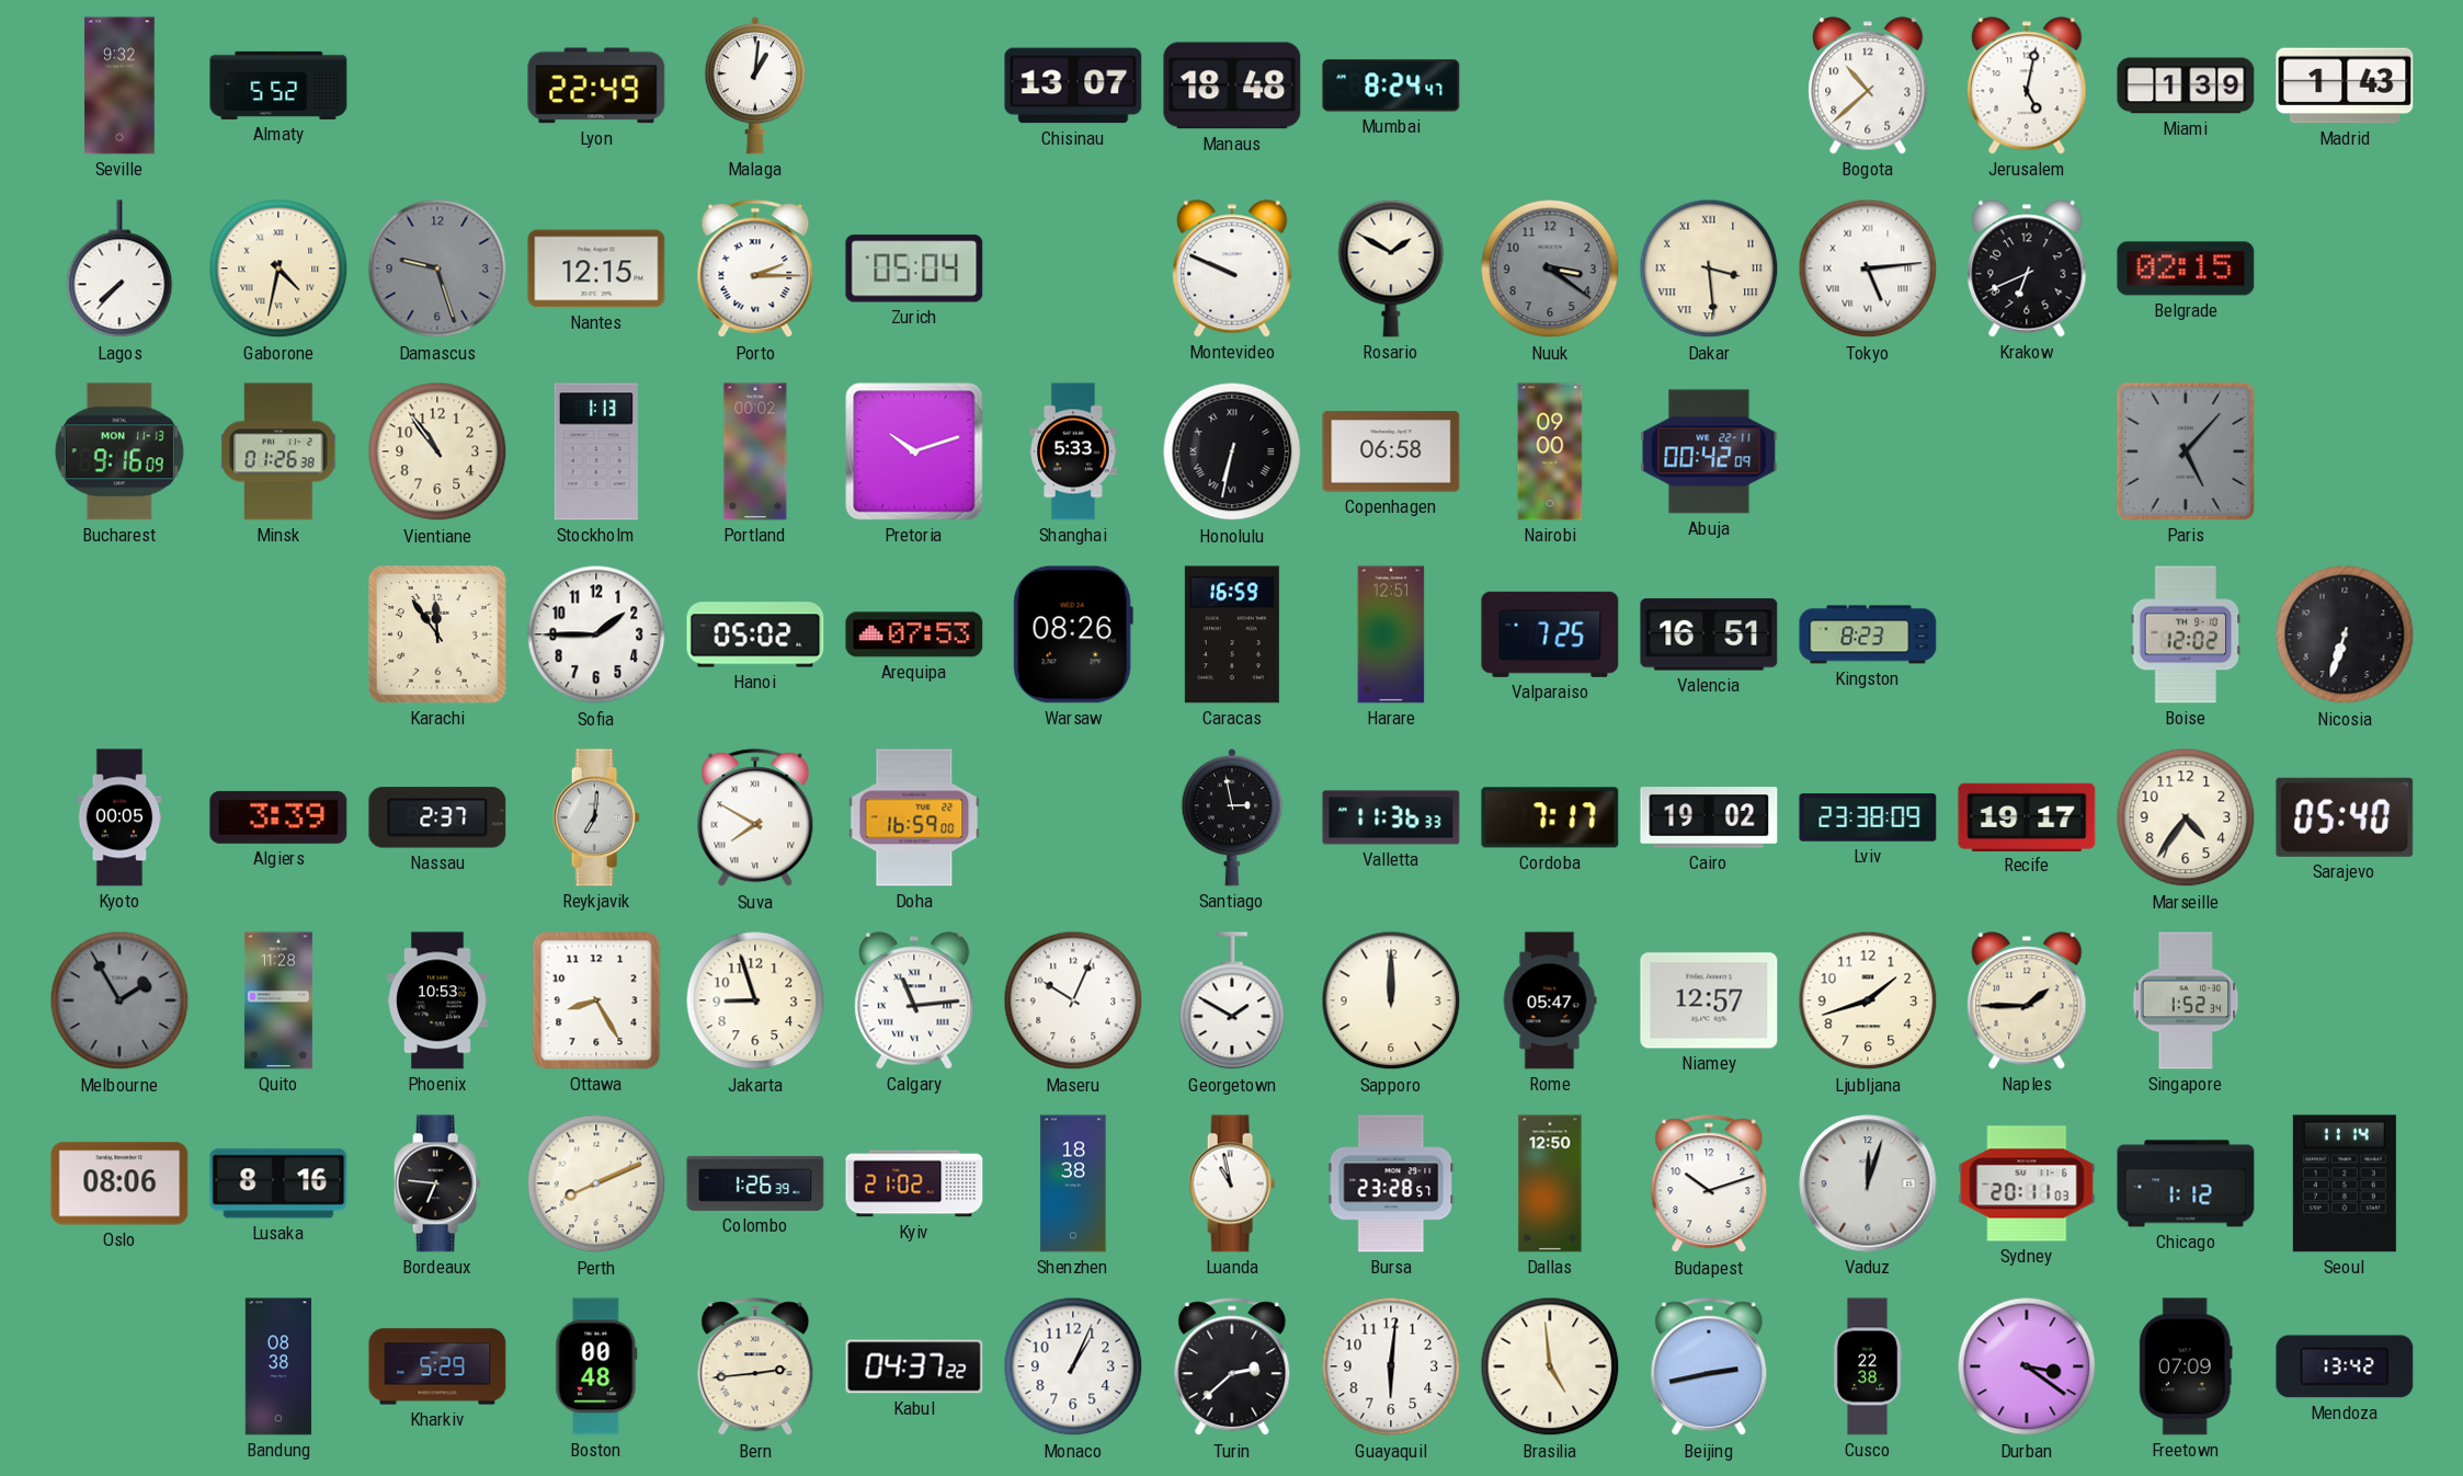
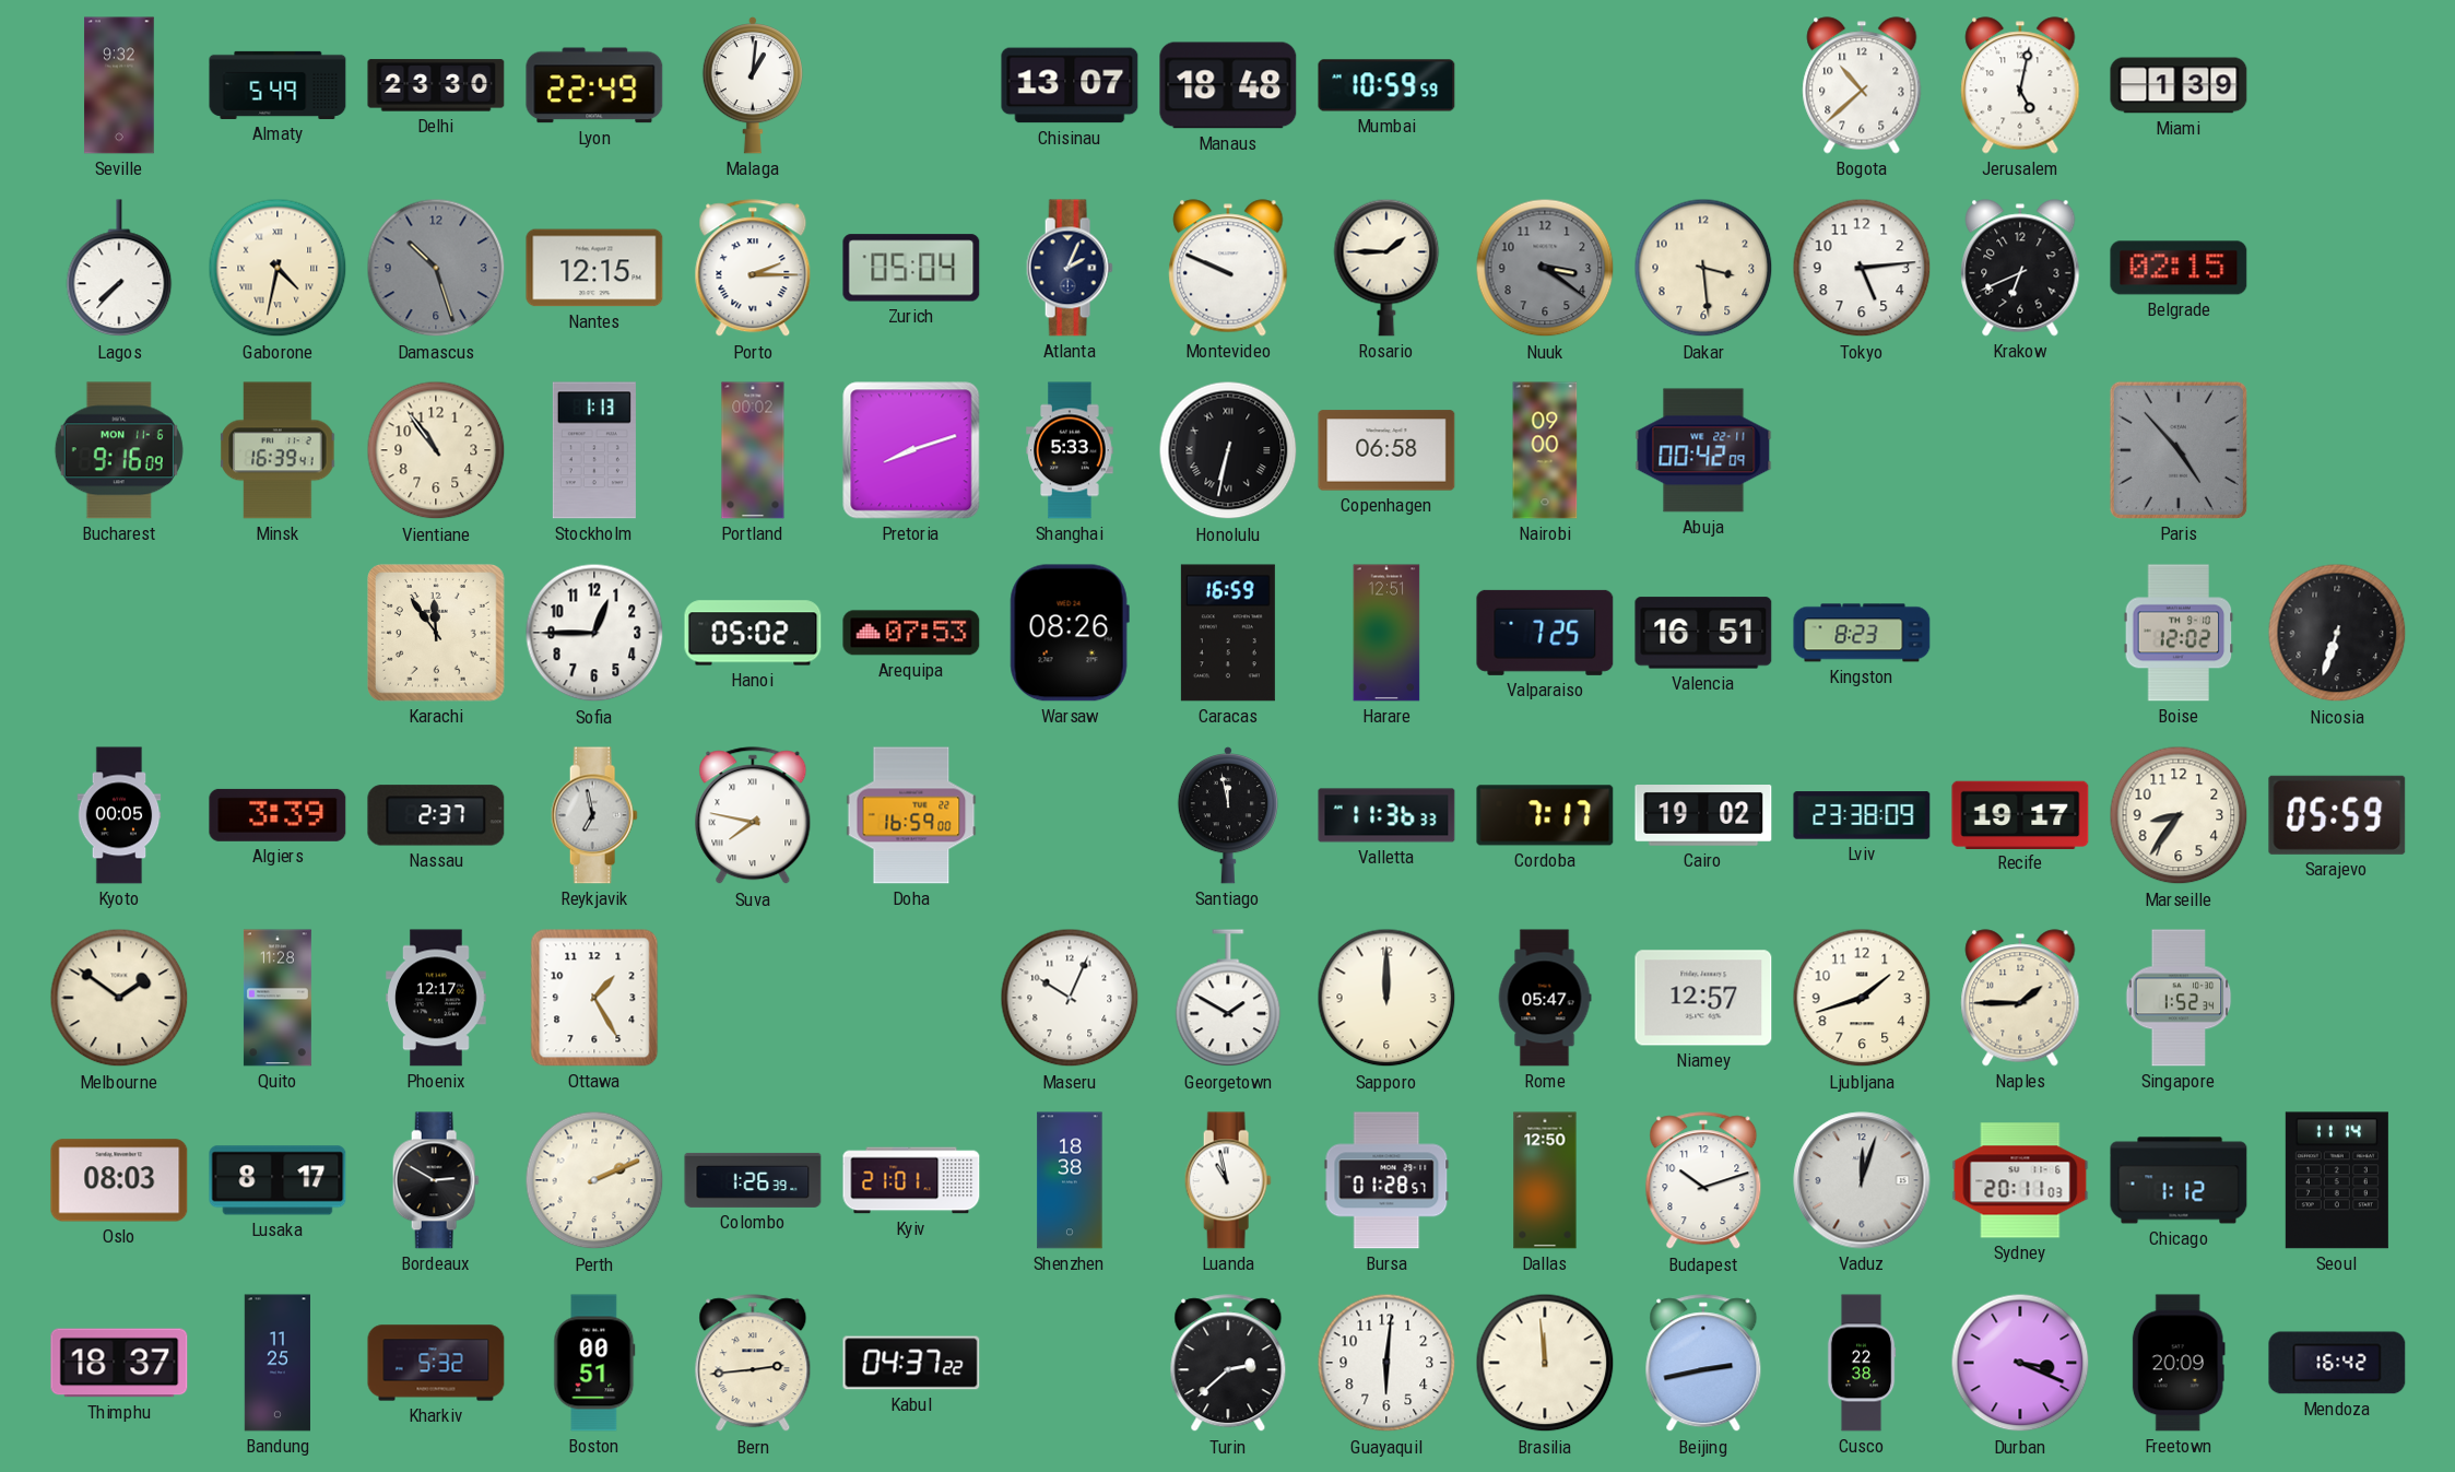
Almaty: 5:52 -> 5:49
Delhi: none -> 23:30
Mumbai: 8:24 -> 10:59
Madrid: 1:43 -> none
Damascus: 9:27 -> 10:27
Atlanta: none -> 2:04
Rosario: 1:50 -> 1:45
Dakar numerals: Roman -> Arabic
Tokyo numerals: Roman -> Arabic
Bucharest date: MON 11-13 -> MON 11-6
Minsk: 01:26 -> 16:39
Pretoria: 10:12 -> 8:12
Paris: 5:07 -> 4:53
Sofia: 1:45 -> 12:45
Reykjavik: 7:01 -> 6:58
Suva: 7:50 -> 7:47
Santiago: 2:58 -> 11:58
Marseille: 4:36 -> 8:36
Sarajevo: 05:40 -> 05:59
Melbourne: 1:55 -> 1:51
Melbourne dial: grey -> cream
Phoenix: 10:53 -> 12:17
Ottawa: 8:25 -> 1:25
Jakarta: 8:57 -> none
Calgary: 11:14 -> none
Oslo: 08:06 -> 08:03
Lusaka: 8:16 -> 8:17
Bordeaux: 6:46 -> 2:50
Perth: 8:11 -> 2:11
Kyiv: 21:02 -> 21:01
Bursa: 23:28 -> 01:28
Thimphu: none -> 18:37
Bandung: 08:38 -> 11:25
Kharkiv: 5:29 -> 5:32
Boston: 00:48 -> 00:51
Monaco: 1:04 -> none
Brasilia: 4:59 -> 11:59
Durban: 3:21 -> 3:19
Freetown: 07:09 -> 20:09
Mendoza: 13:42 -> 16:42
